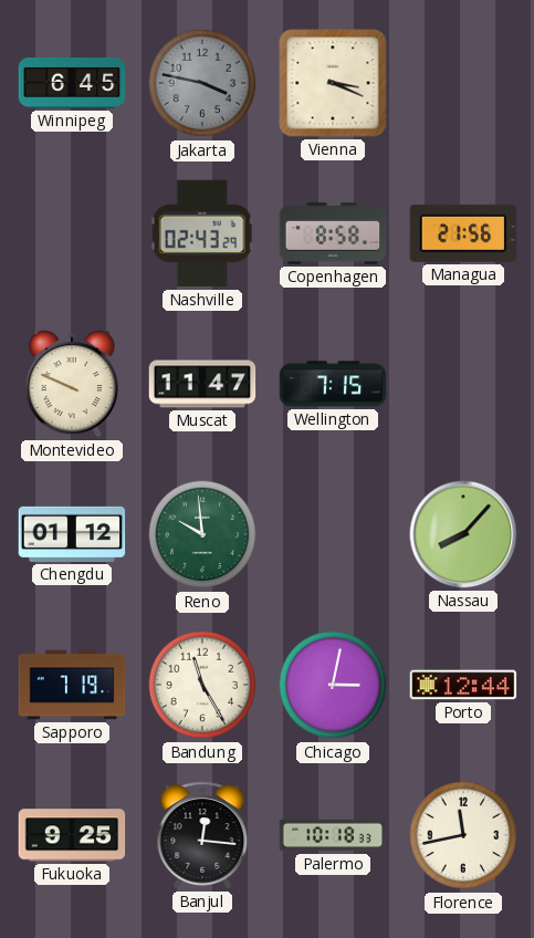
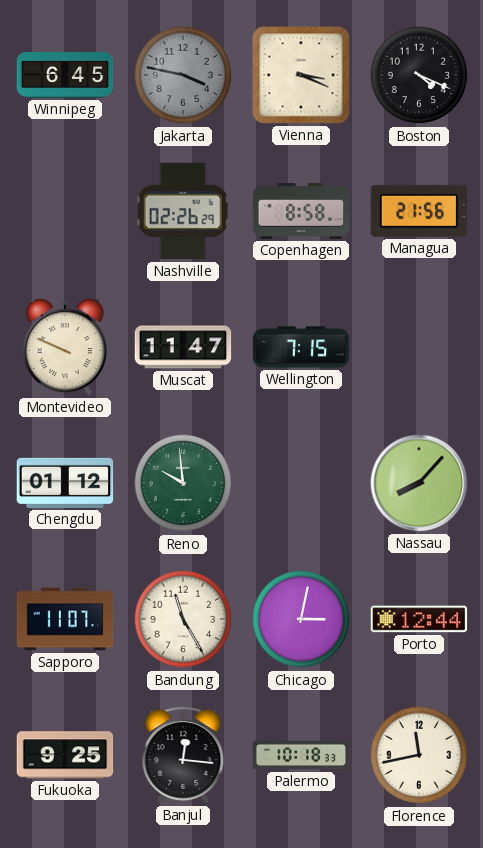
Boston: none -> 4:19
Nashville: 02:43 -> 02:26
Sapporo: 7:19 -> 11:07
